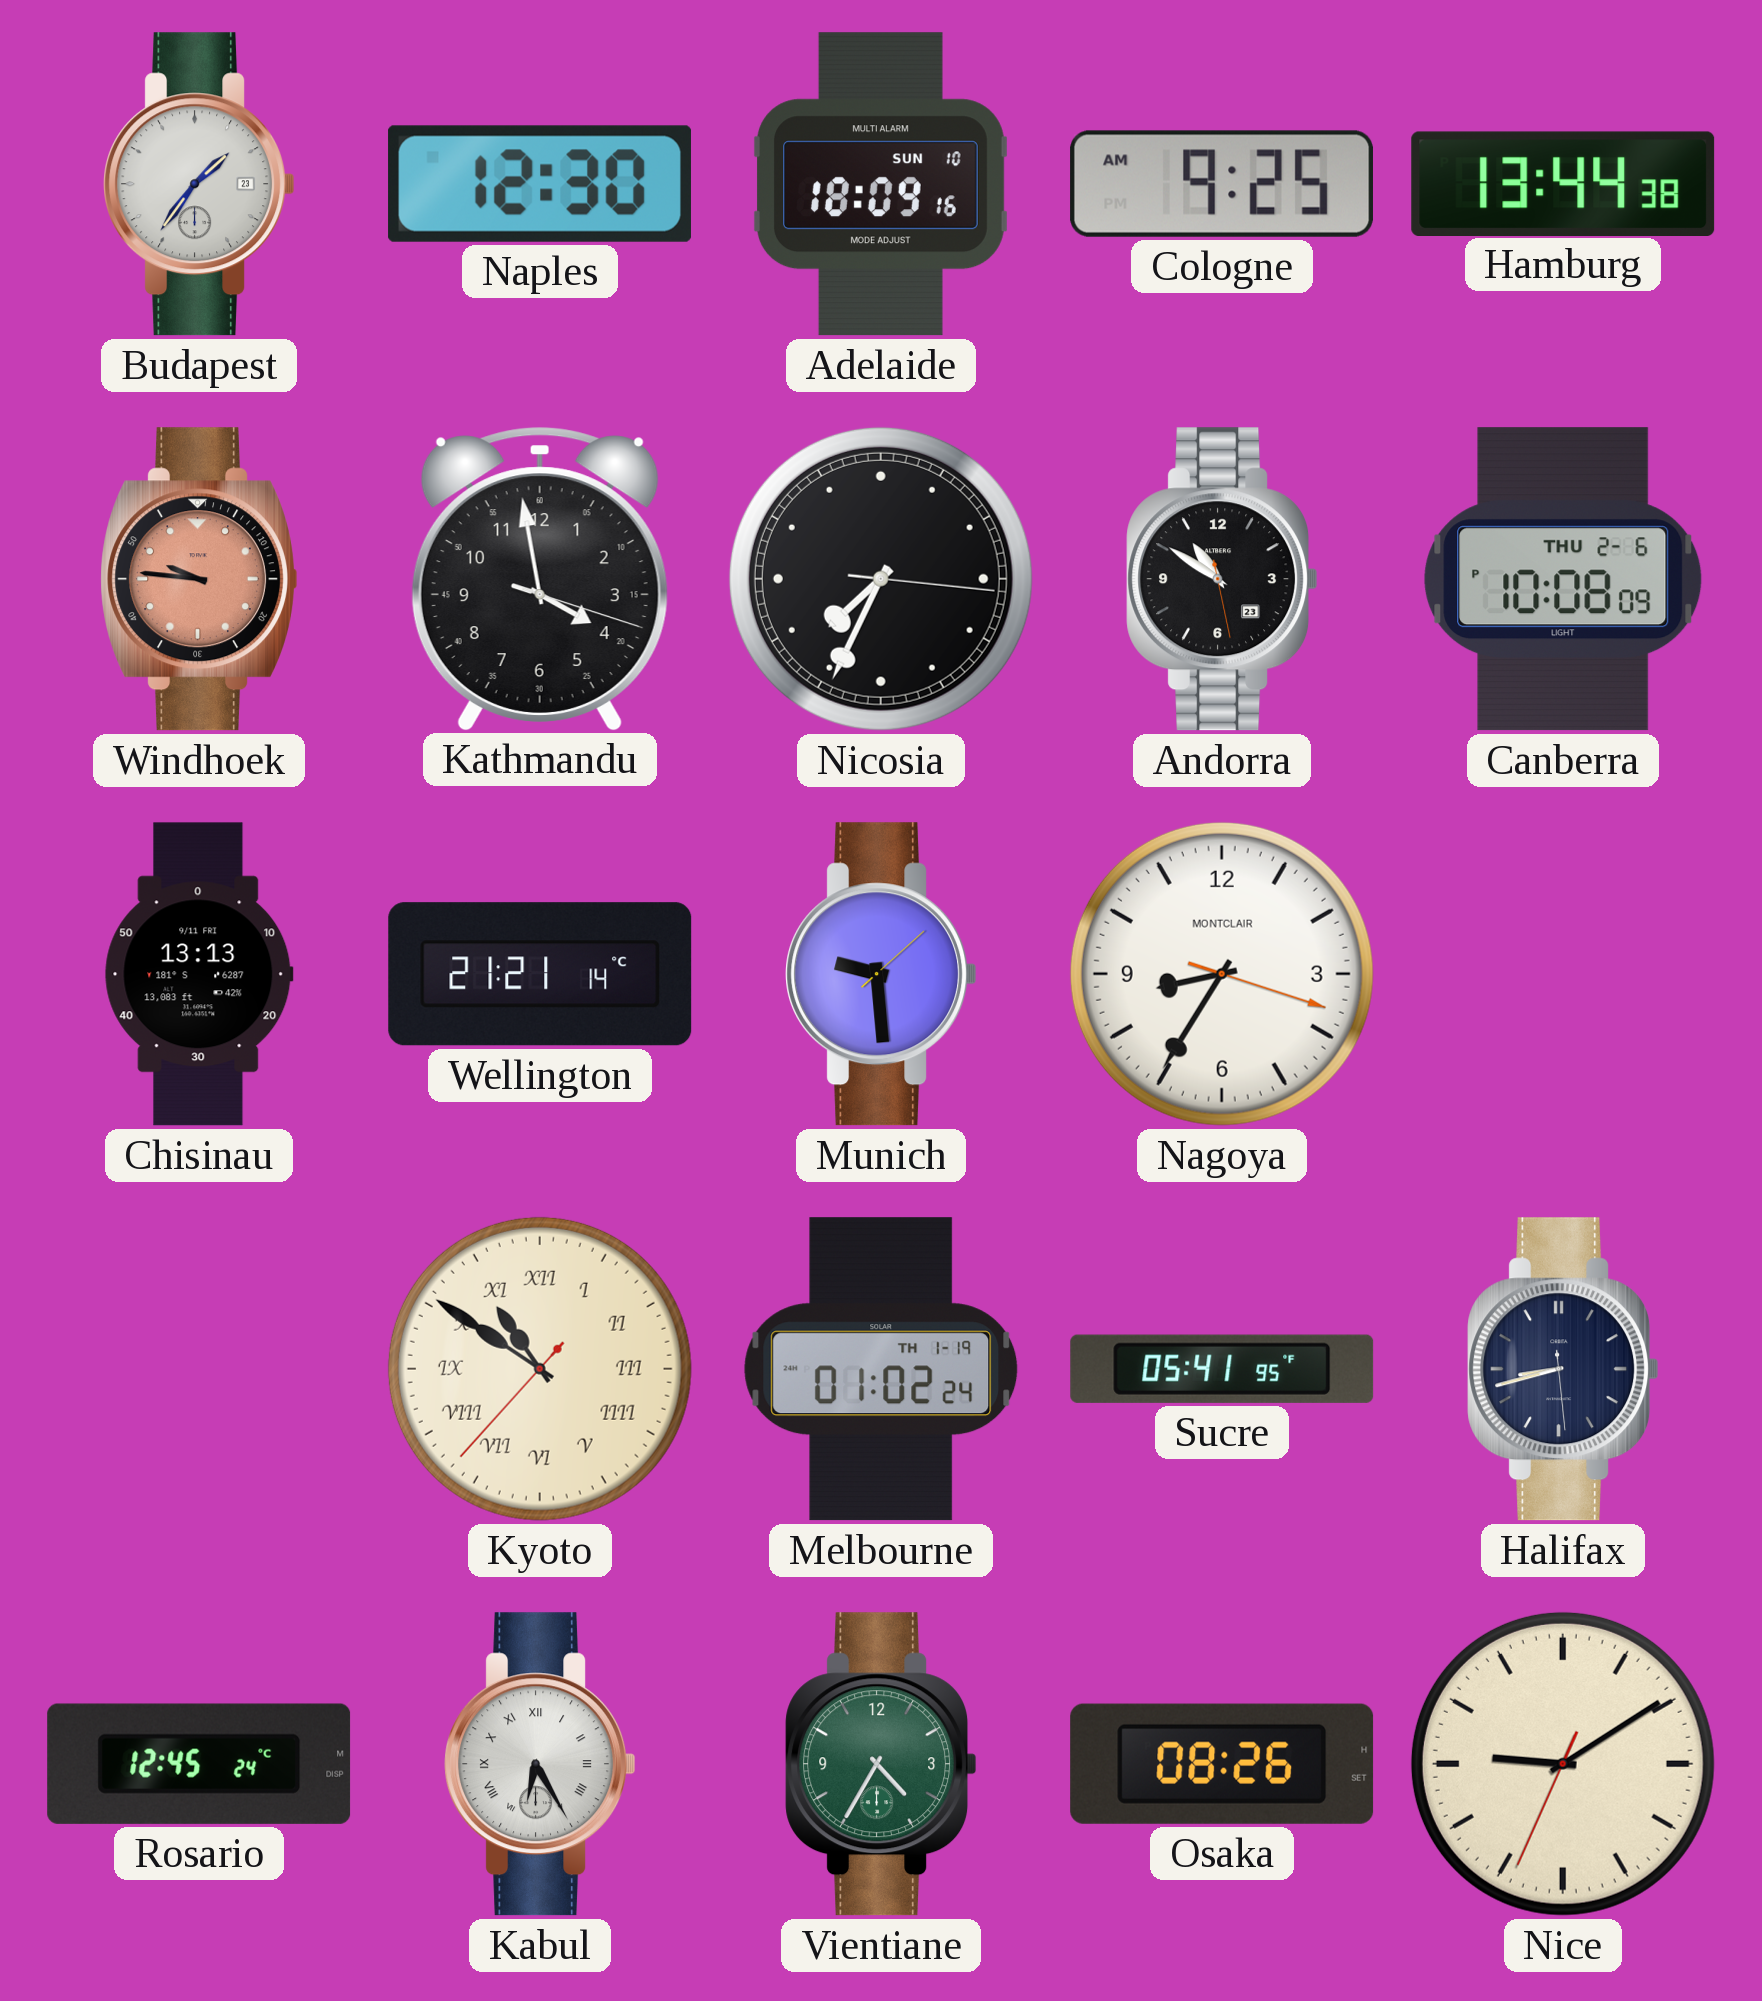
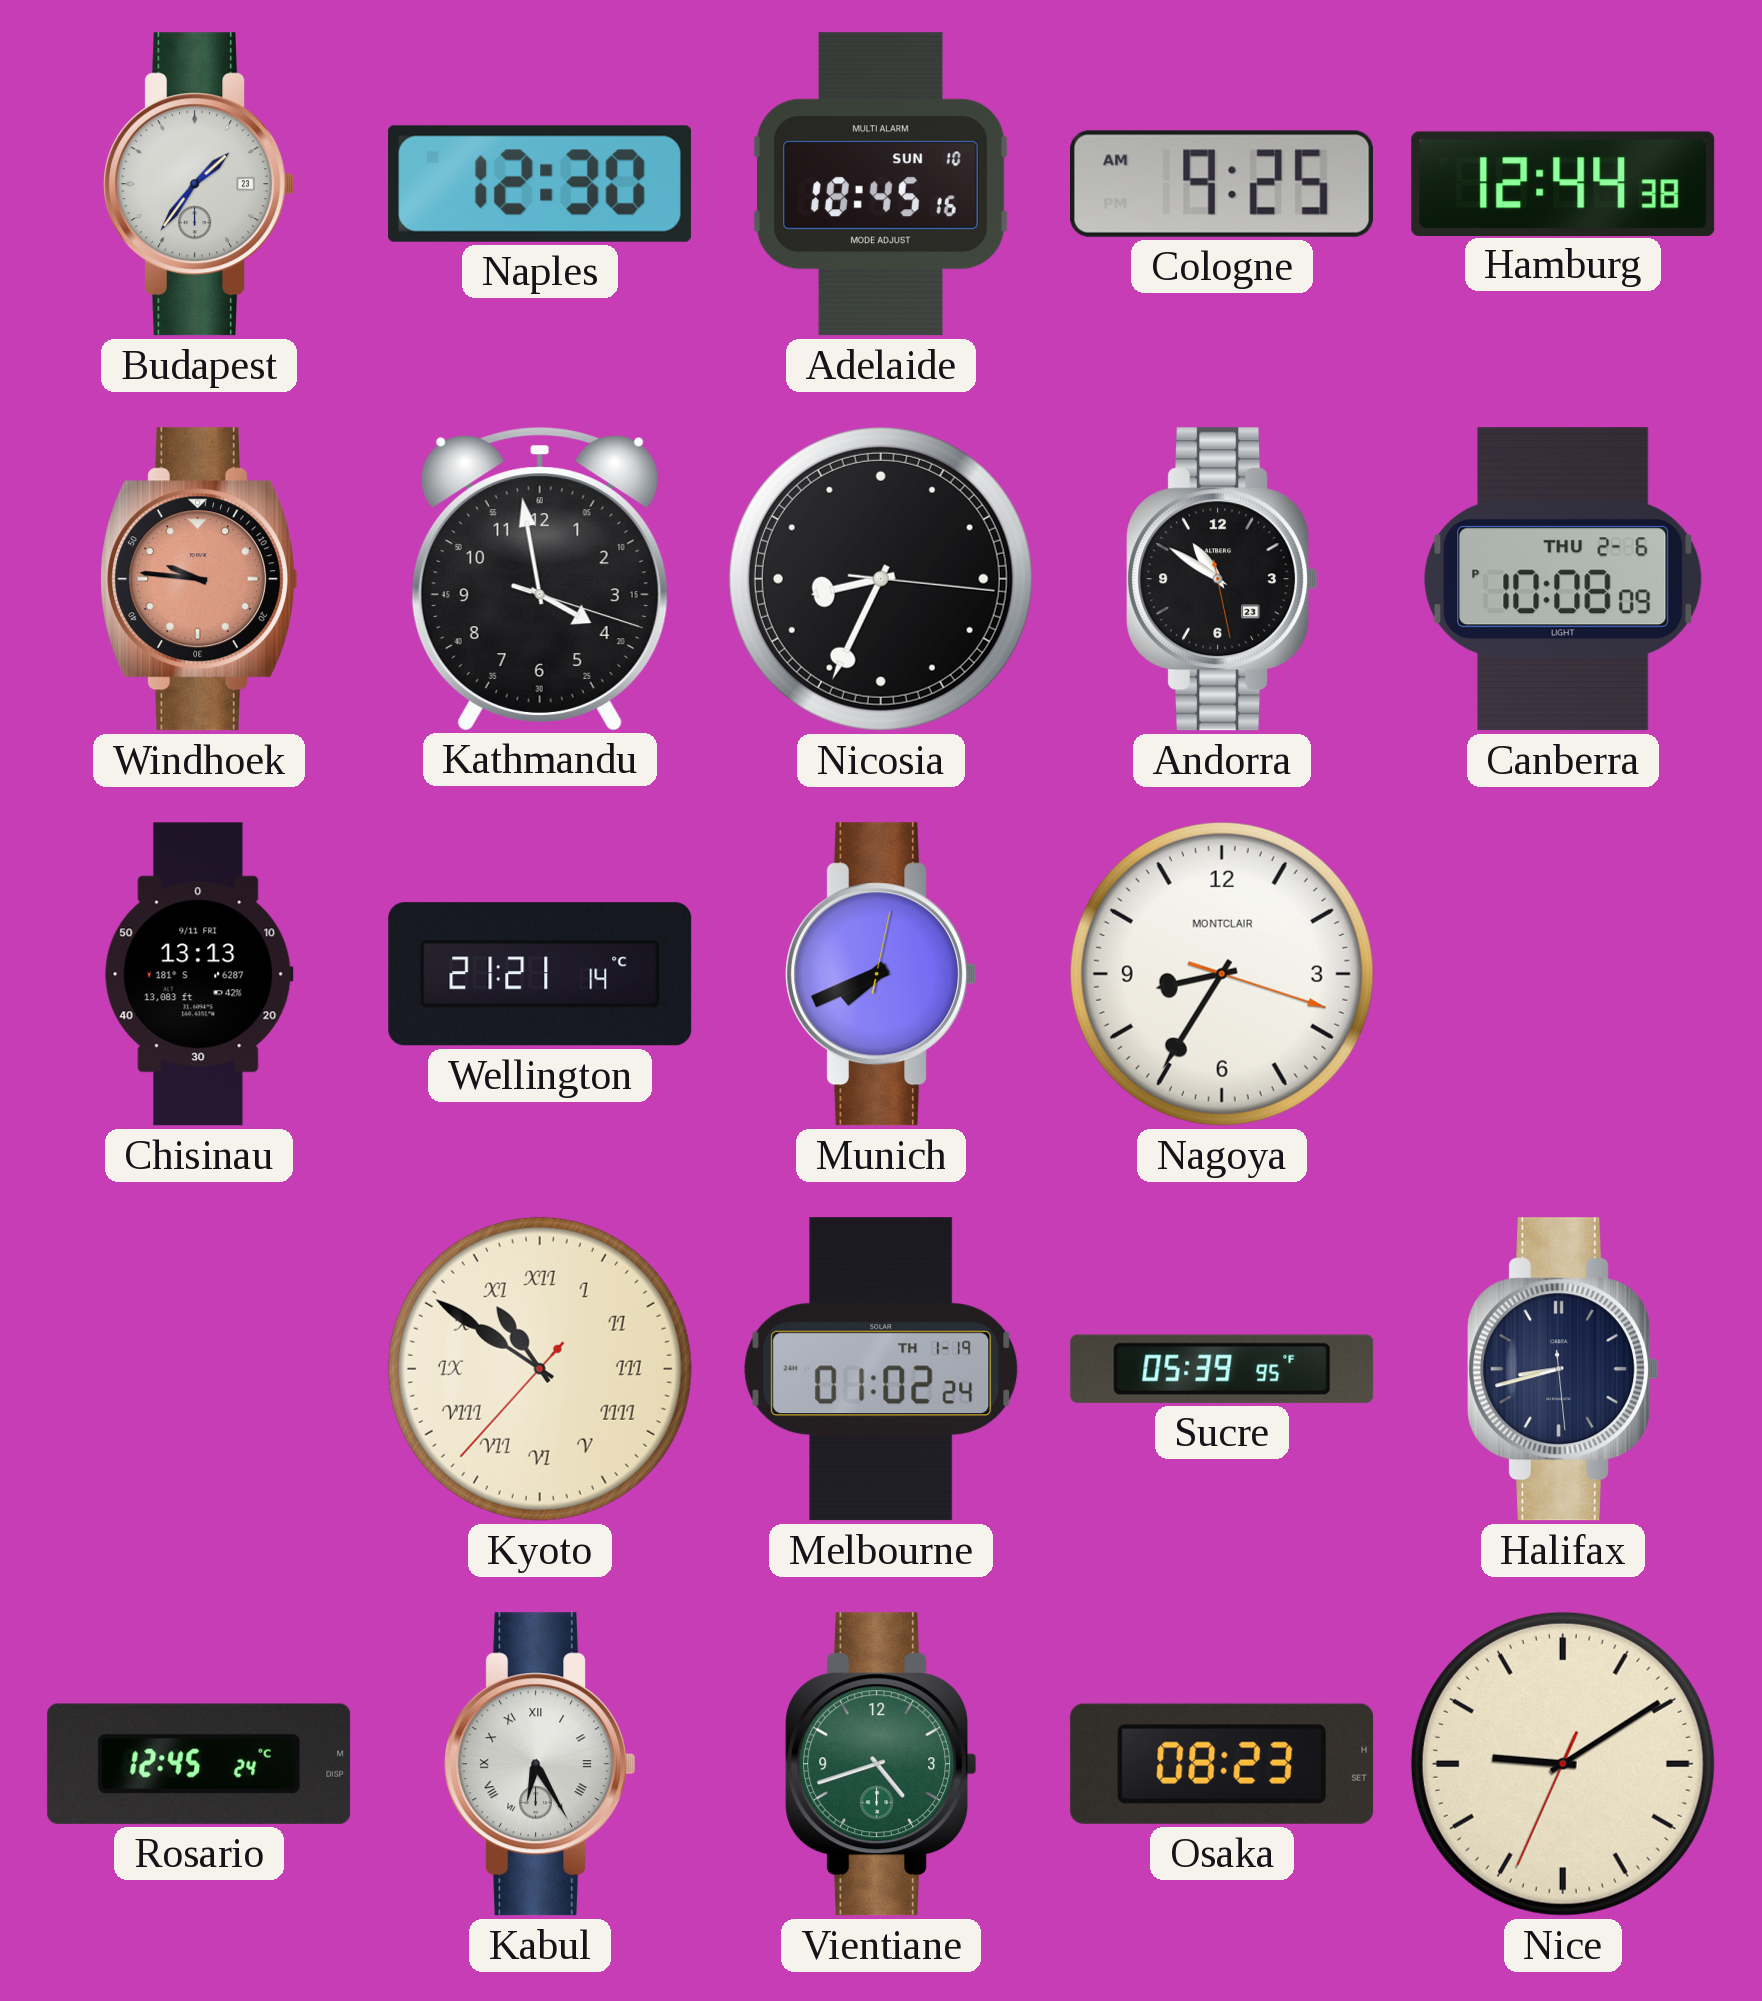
Adelaide: 18:09 -> 18:45
Hamburg: 13:44 -> 12:44
Nicosia: 7:34 -> 8:34
Munich: 9:29 -> 7:41
Sucre: 05:41 -> 05:39
Vientiane: 4:35 -> 4:42
Osaka: 08:26 -> 08:23
